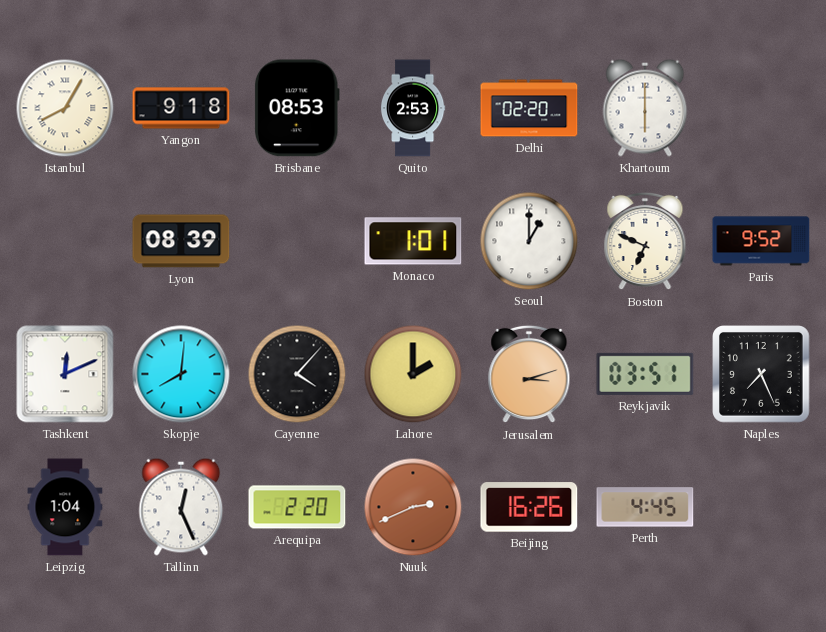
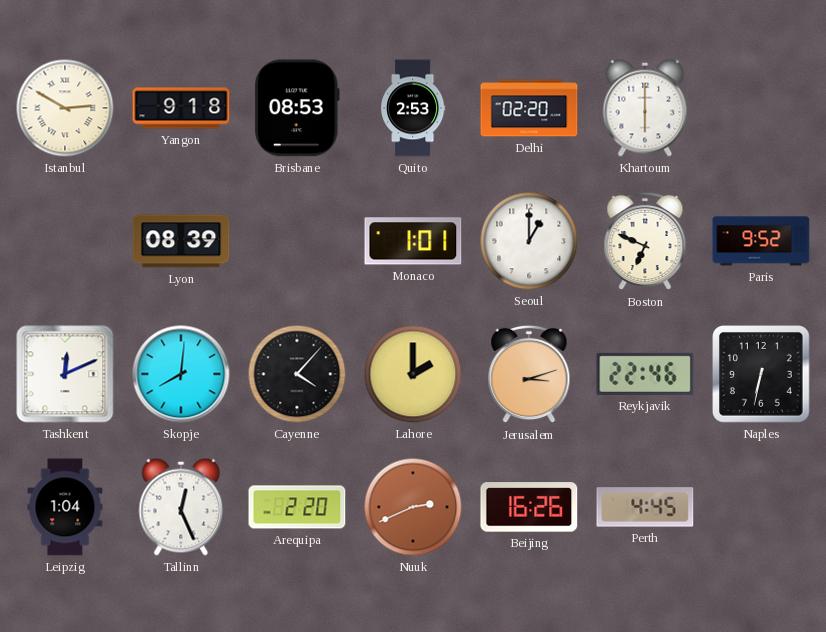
Istanbul: 8:05 -> 2:50
Reykjavik: 03:51 -> 22:46
Naples: 7:26 -> 6:32
